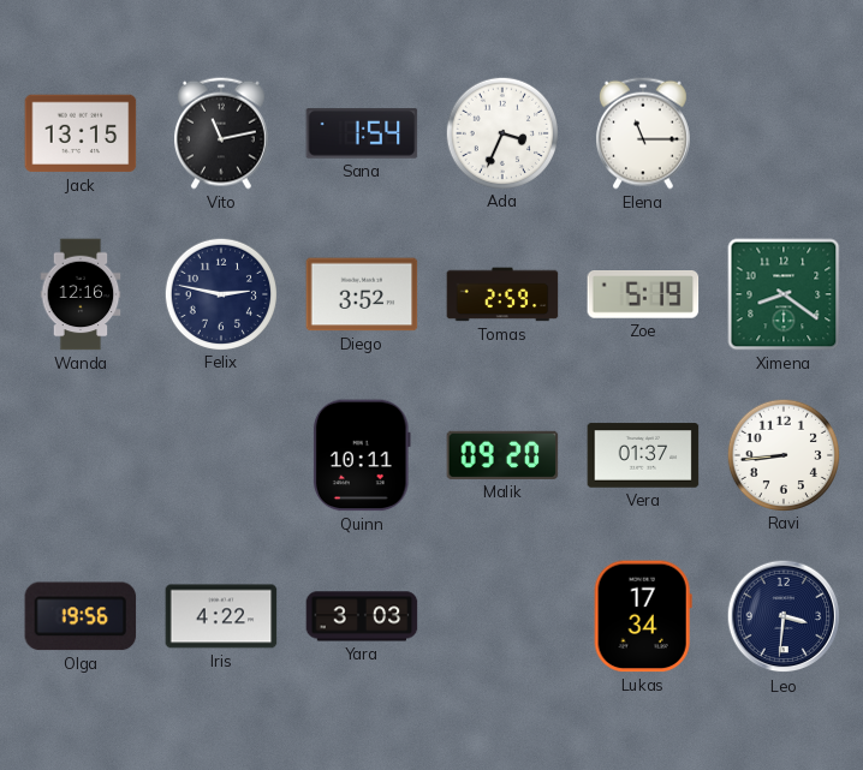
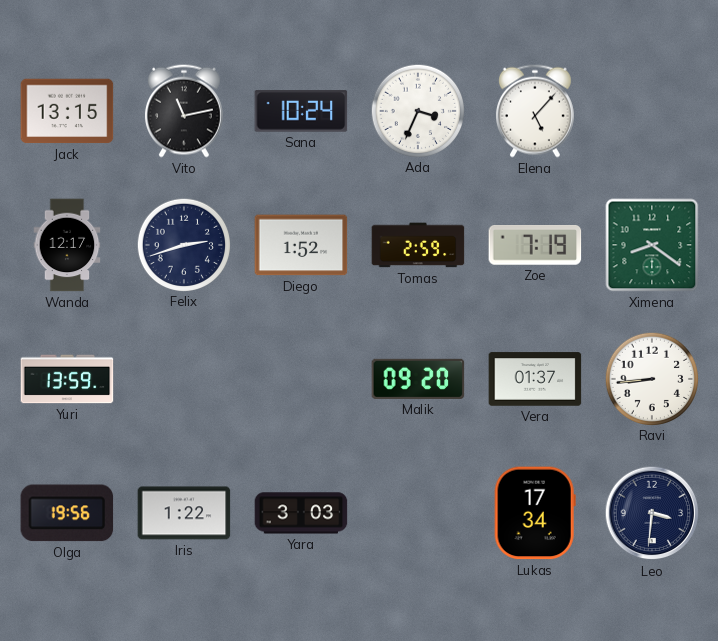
Sana: 1:54 -> 10:24
Elena: 11:15 -> 5:07
Wanda: 12:16 -> 12:17
Felix: 2:47 -> 2:42
Diego: 3:52 -> 1:52
Zoe: 5:19 -> 7:19
Yuri: none -> 13:59
Quinn: 10:11 -> none
Iris: 4:22 -> 1:22
